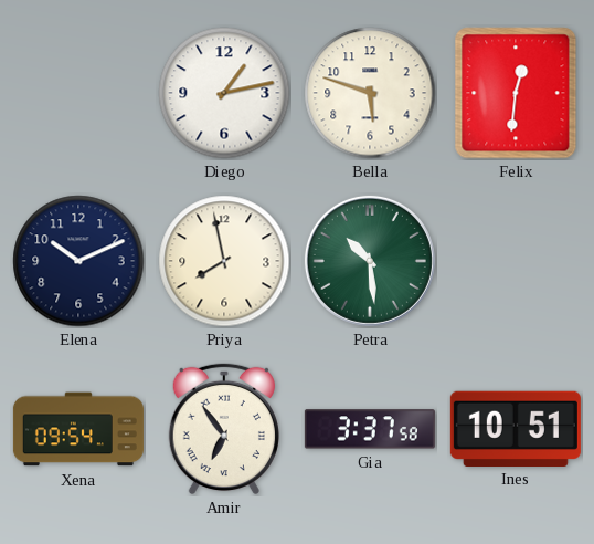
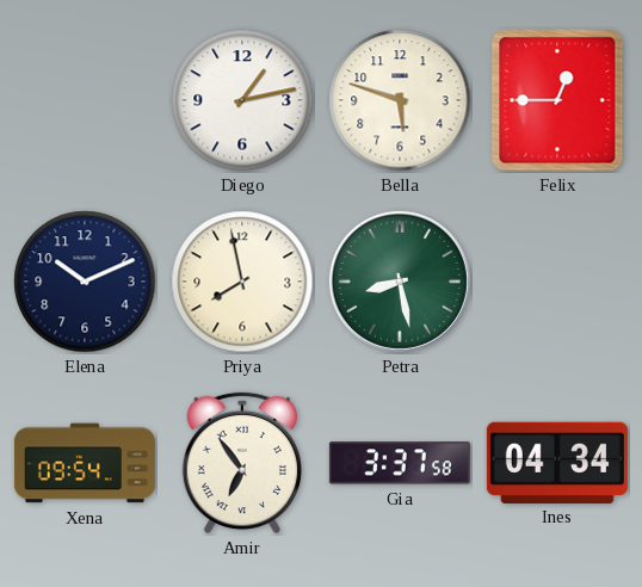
Felix: 12:31 -> 12:45
Petra: 10:29 -> 8:28
Ines: 10:51 -> 04:34
